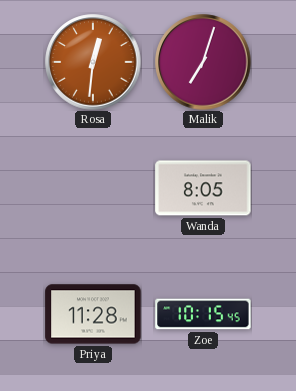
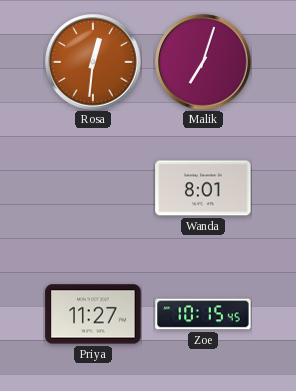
Wanda: 8:05 -> 8:01
Priya: 11:28 -> 11:27
